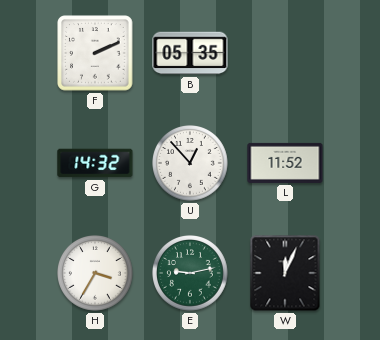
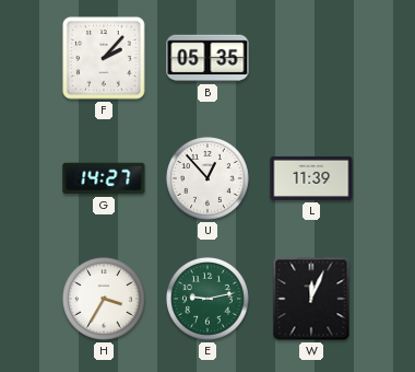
F: 2:11 -> 2:07
G: 14:32 -> 14:27
L: 11:52 -> 11:39
